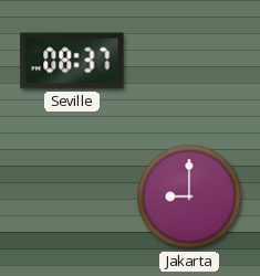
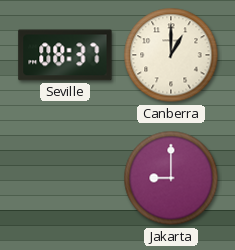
Canberra: none -> 1:00
